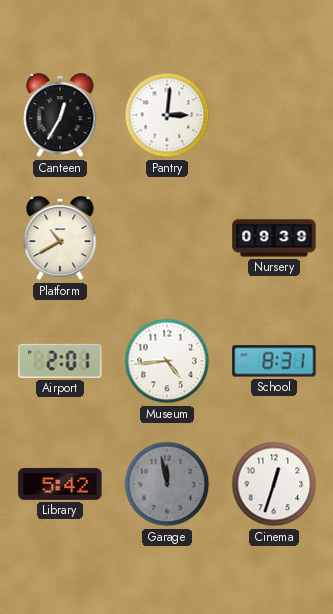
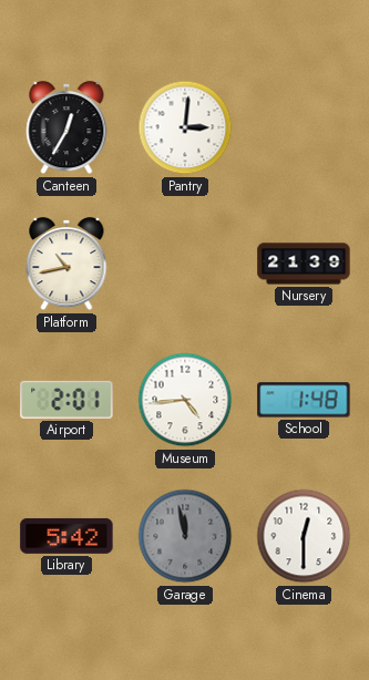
Platform: 10:40 -> 10:43
Nursery: 09:39 -> 21:39
School: 8:31 -> 1:48
Cinema: 12:33 -> 12:30
